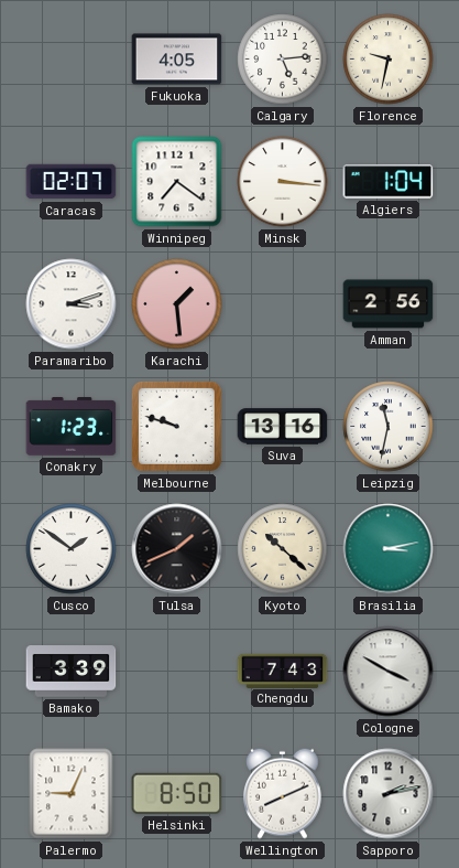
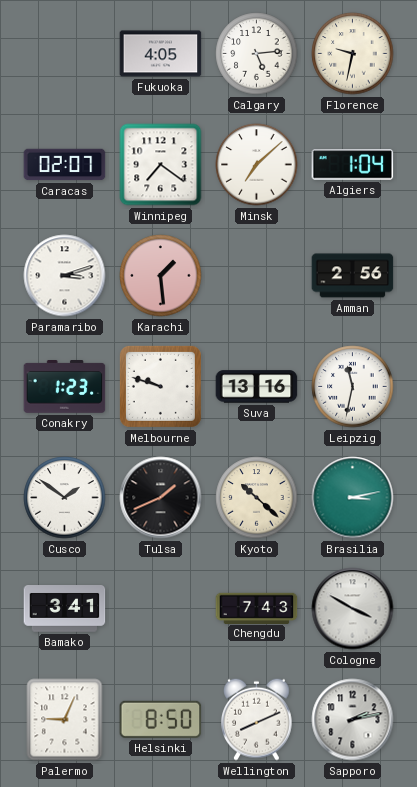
Minsk: 3:16 -> 7:08
Bamako: 3:39 -> 3:41
